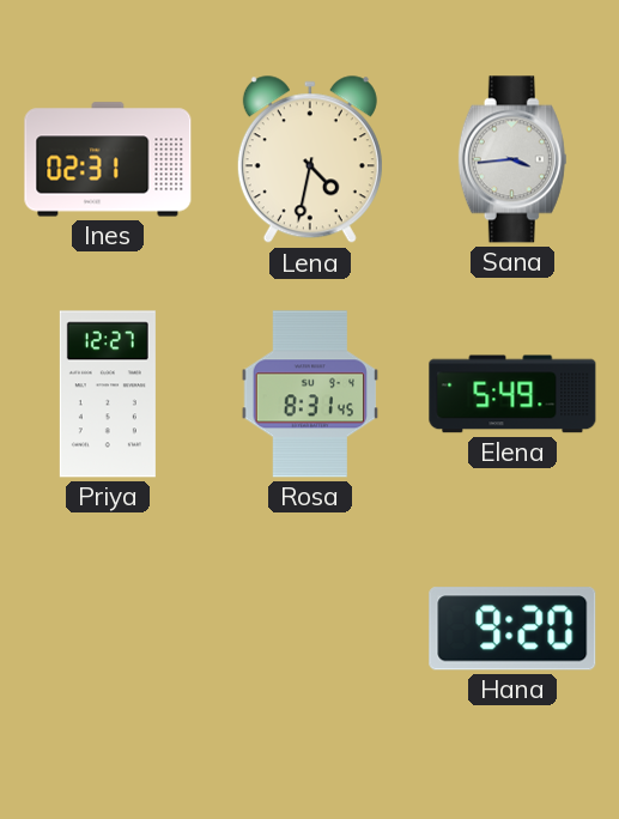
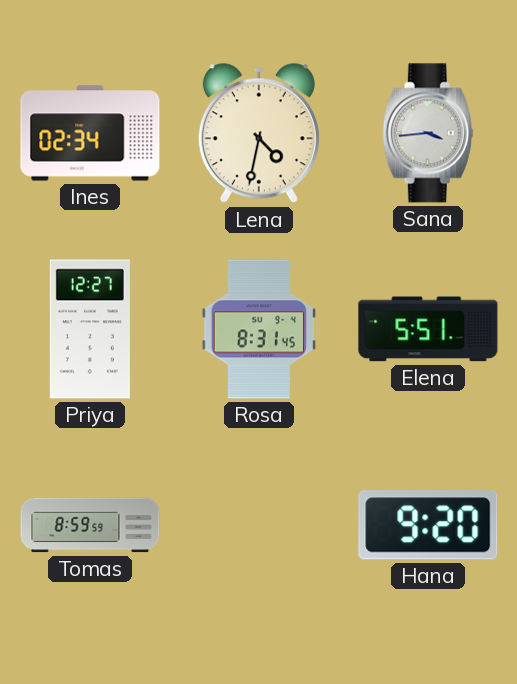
Ines: 02:31 -> 02:34
Elena: 5:49 -> 5:51
Tomas: none -> 8:59
